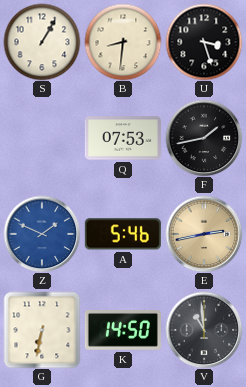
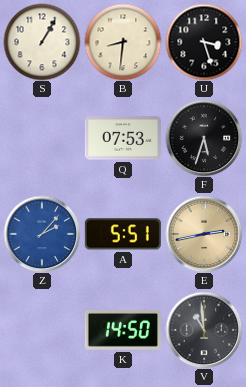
F: 1:43 -> 5:33
Z: 1:49 -> 2:07
A: 5:46 -> 5:51
G: 6:32 -> none
